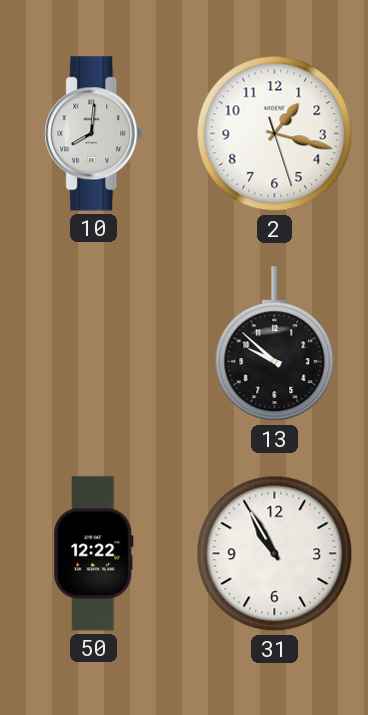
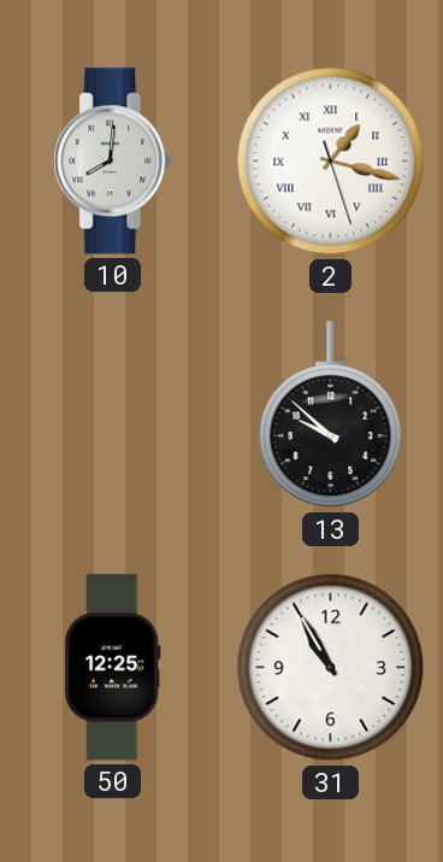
2 numerals: Arabic -> Roman
50: 12:22 -> 12:25
